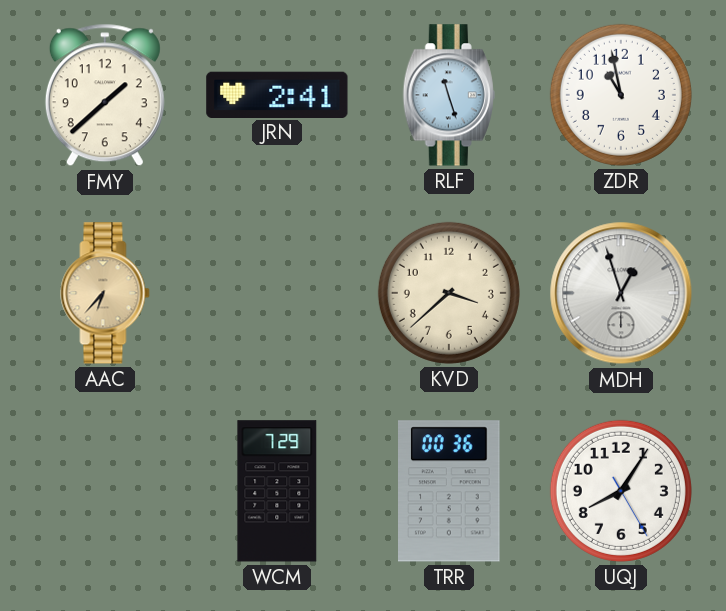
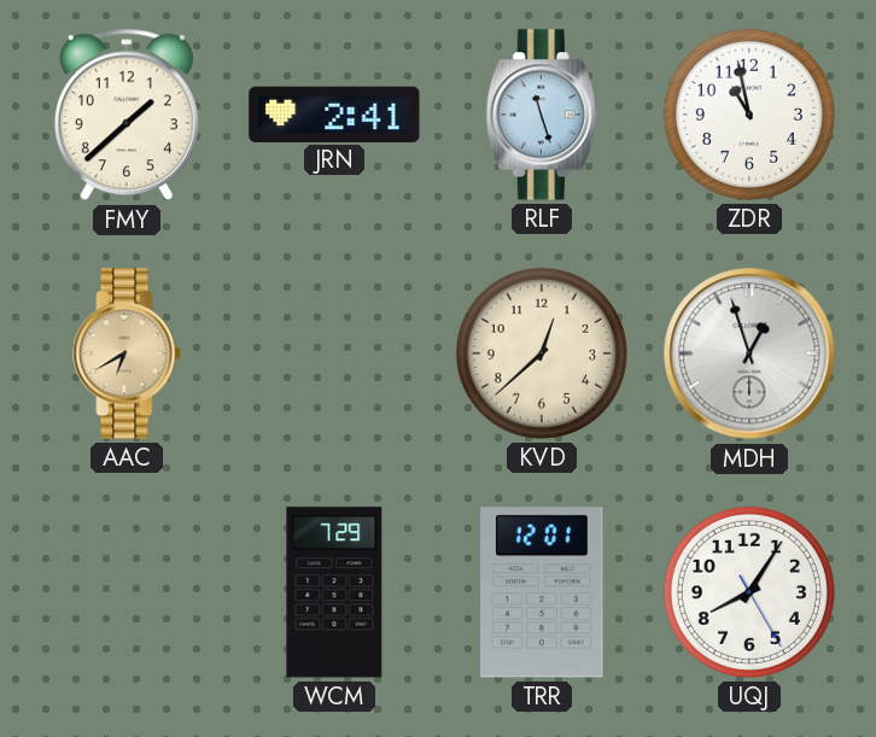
AAC: 6:37 -> 6:40
KVD: 3:38 -> 12:38
TRR: 00:36 -> 12:01
